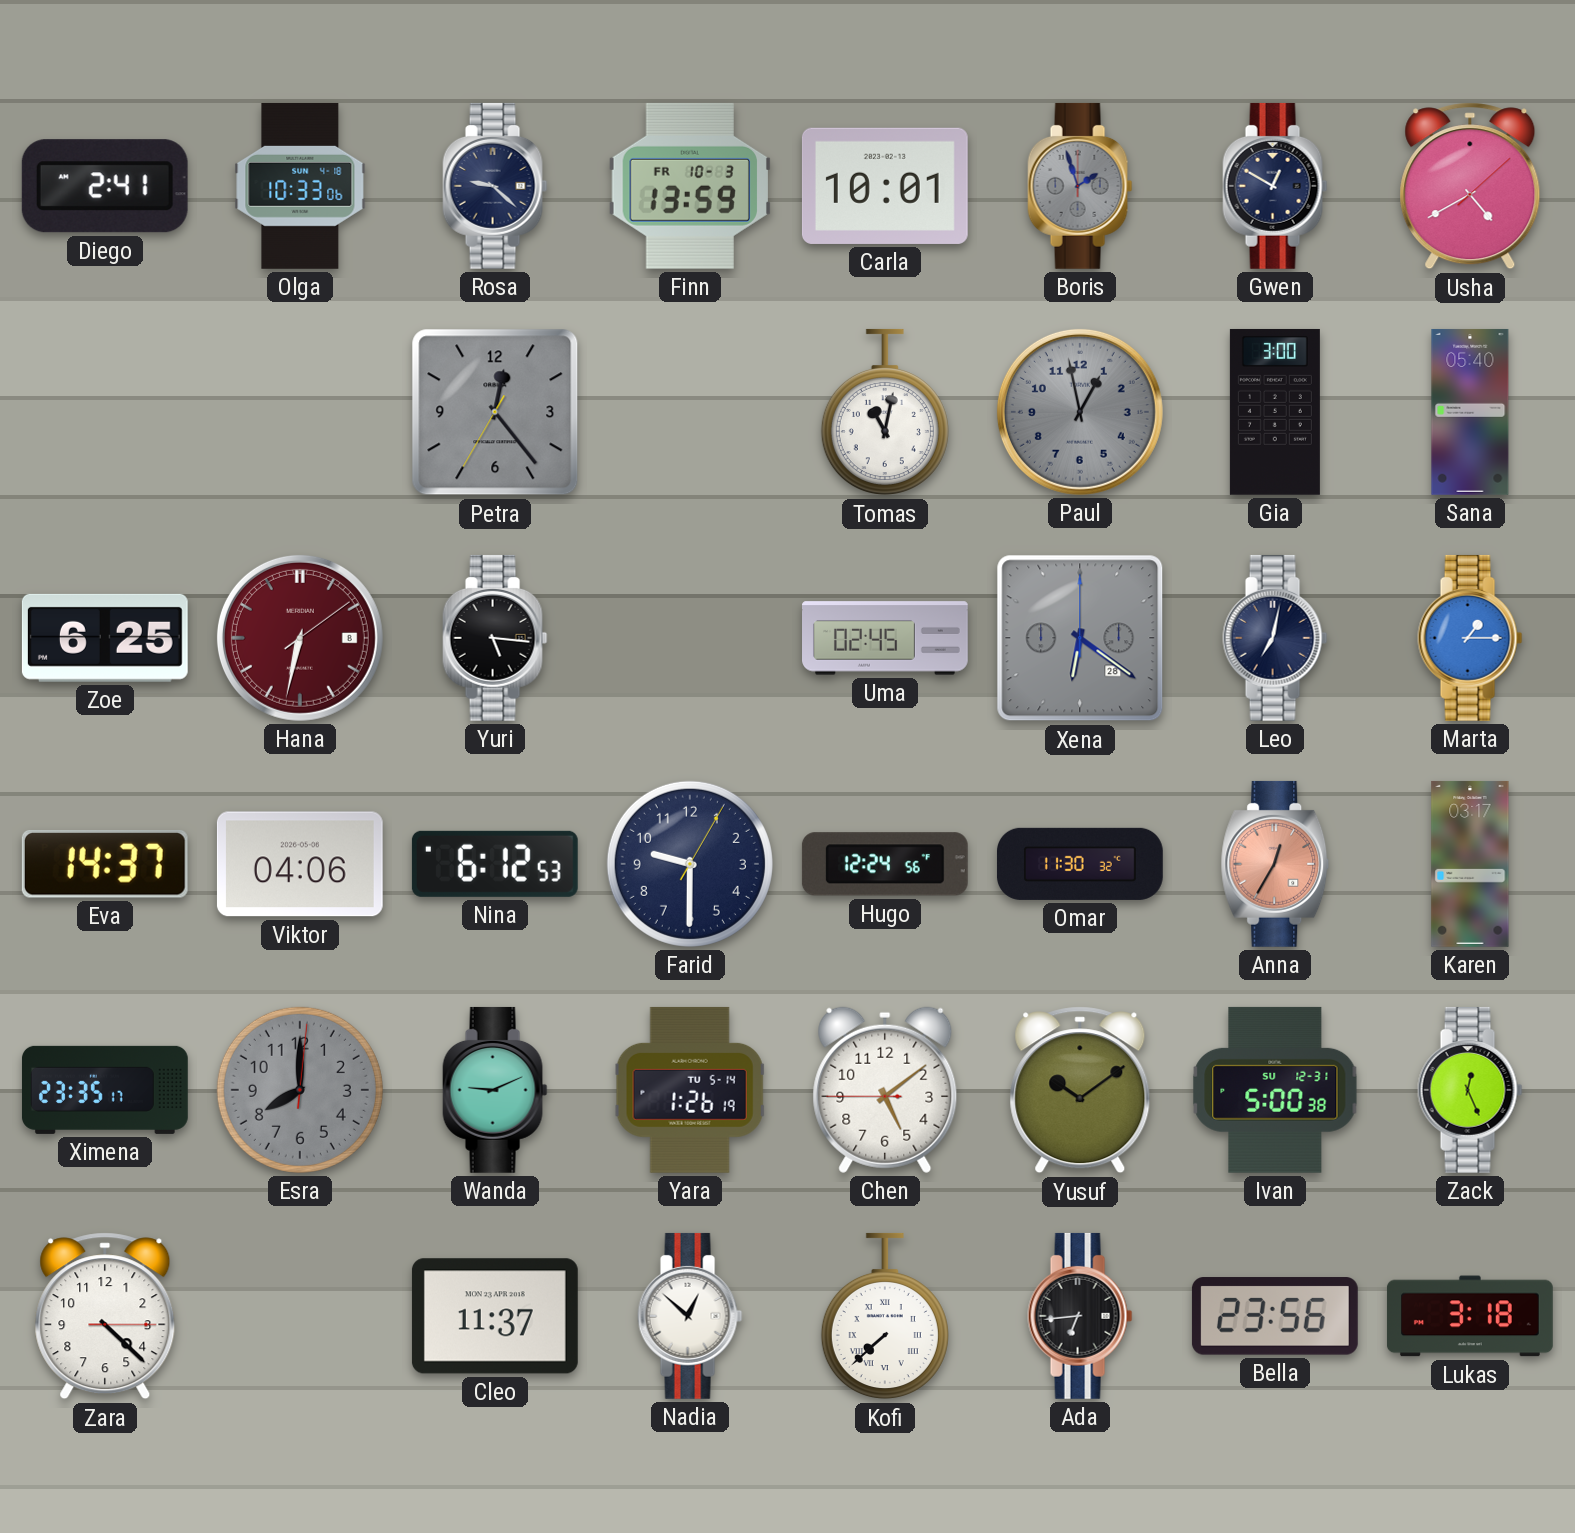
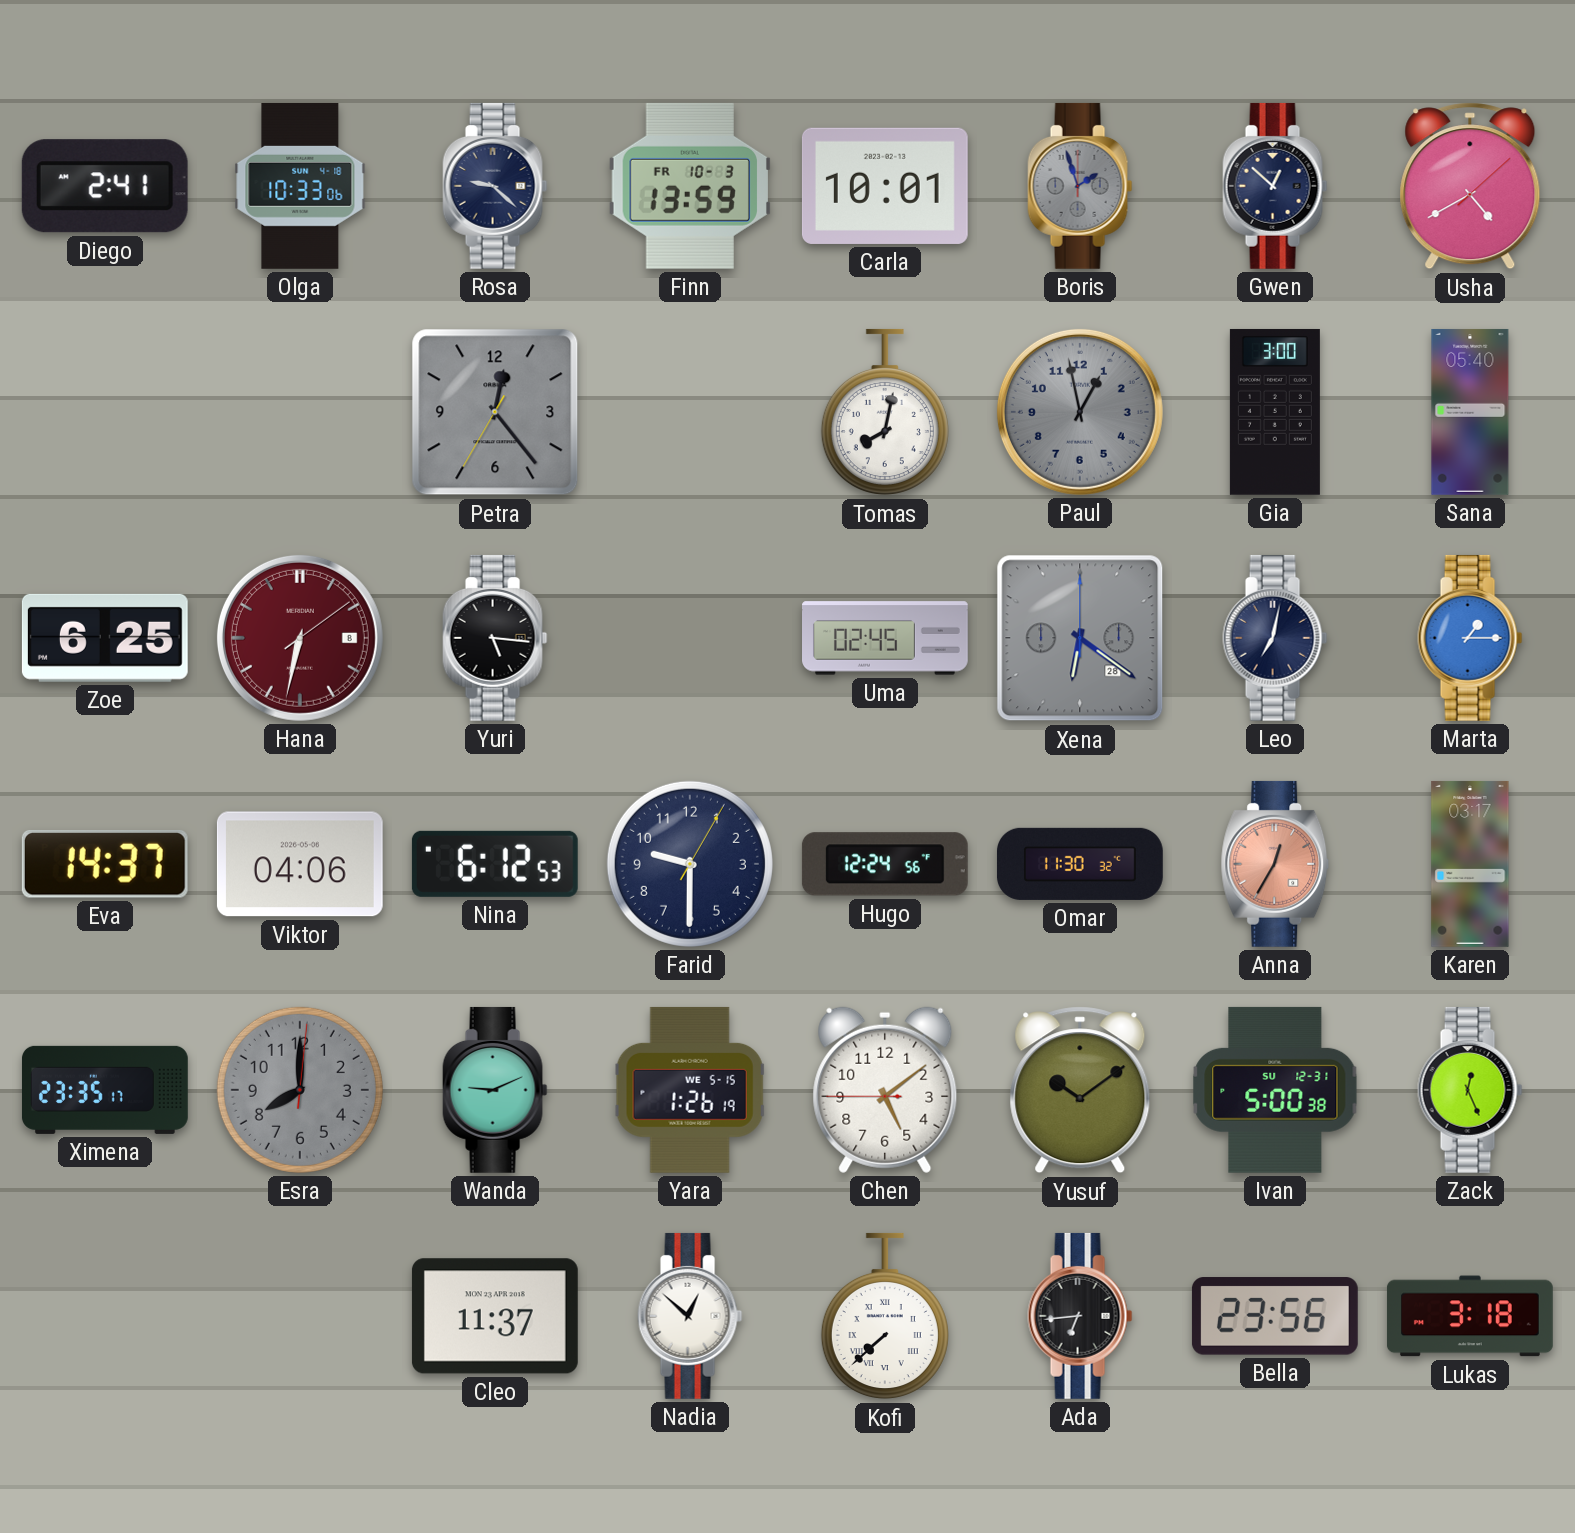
Gwen: 12:50 -> 12:52
Tomas: 11:02 -> 8:02
Yara date: TU 5-14 -> WE 5-15
Zara: 4:22 -> none
